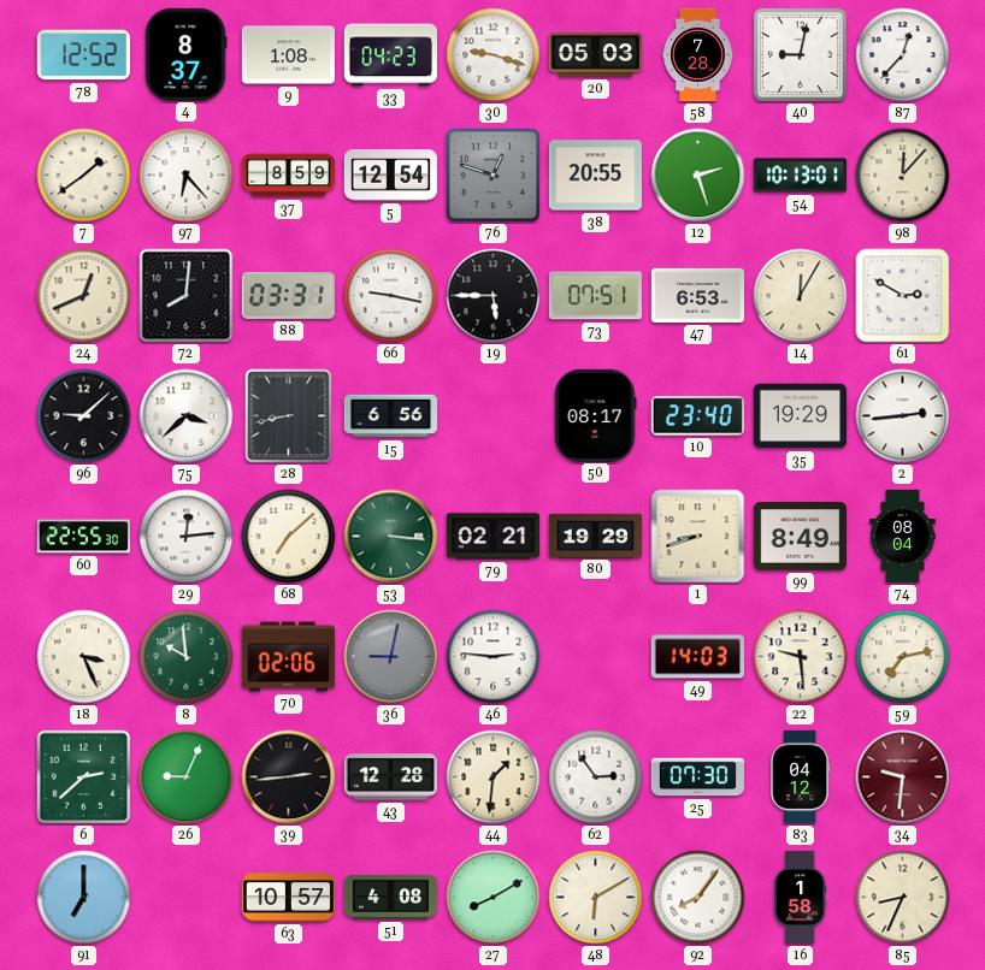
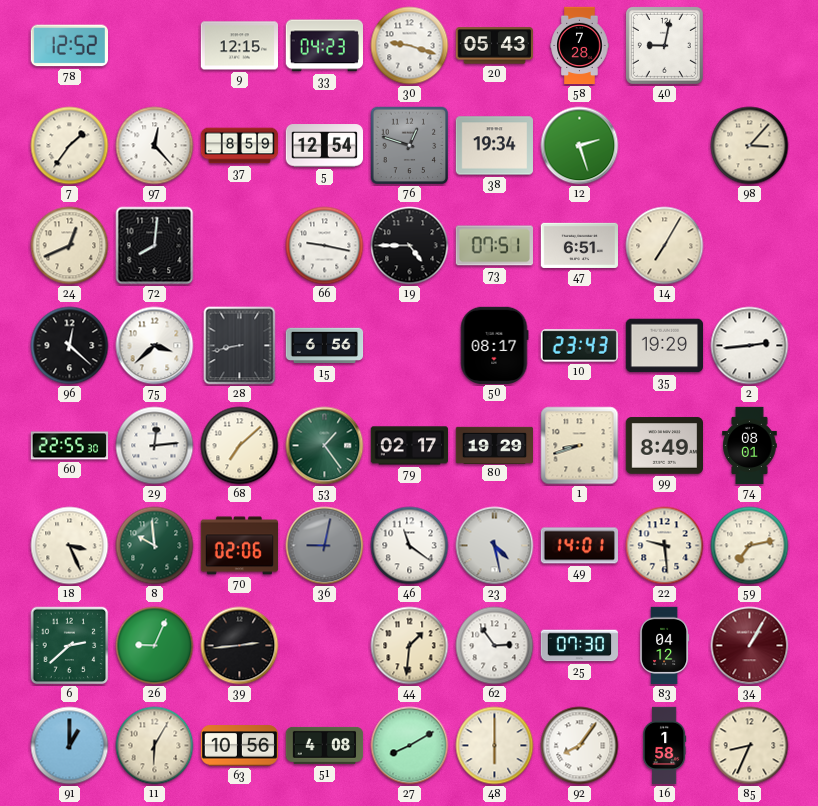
4: 8:37 -> none
9: 1:08 -> 12:15
20: 05:03 -> 05:43
87: 12:37 -> none
7: 1:39 -> 1:36
97: 6:23 -> 12:23
38: 20:55 -> 19:34
54: 10:13 -> none
98: 12:07 -> 3:07
88: 03:31 -> none
19: 5:45 -> 4:45
47: 6:53 -> 6:51
14: 12:05 -> 7:05
61: 2:50 -> none
96: 9:08 -> 12:22
10: 23:40 -> 23:43
53: 3:16 -> 1:24
79: 02:21 -> 02:17
74: 08:04 -> 08:01
46: 2:46 -> 11:21
23: none -> 4:28
49: 14:03 -> 14:01
43: 12:28 -> none
34: 9:31 -> 1:05
91: 7:00 -> 1:00
11: none -> 6:05
63: 10:57 -> 10:56
48: 6:10 -> 6:00
